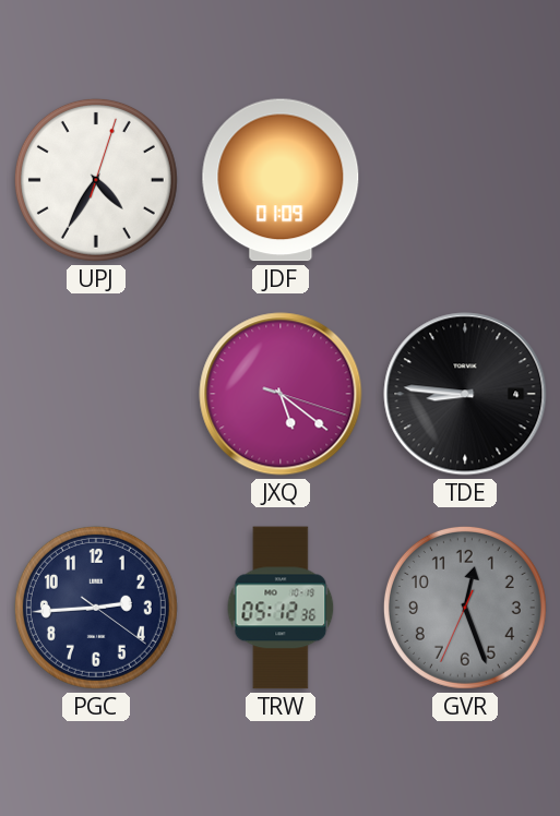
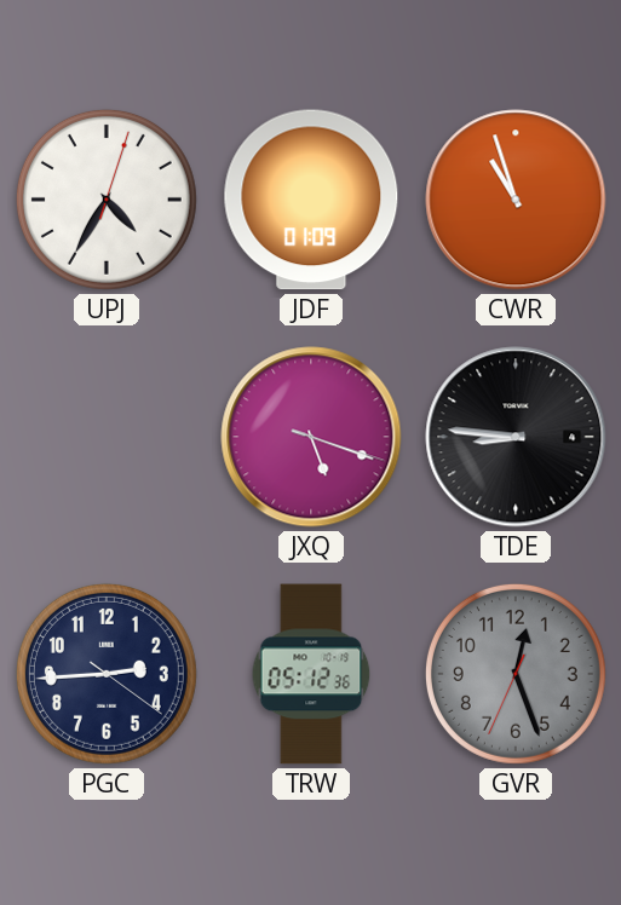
CWR: none -> 10:57
JXQ: 5:21 -> 5:18
